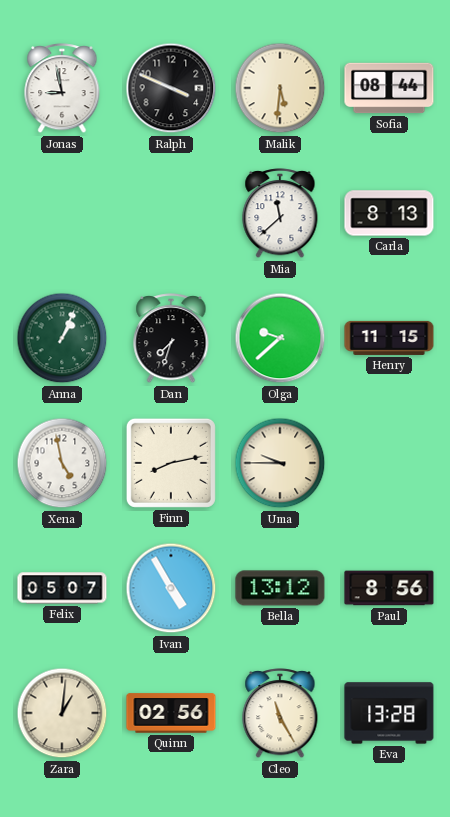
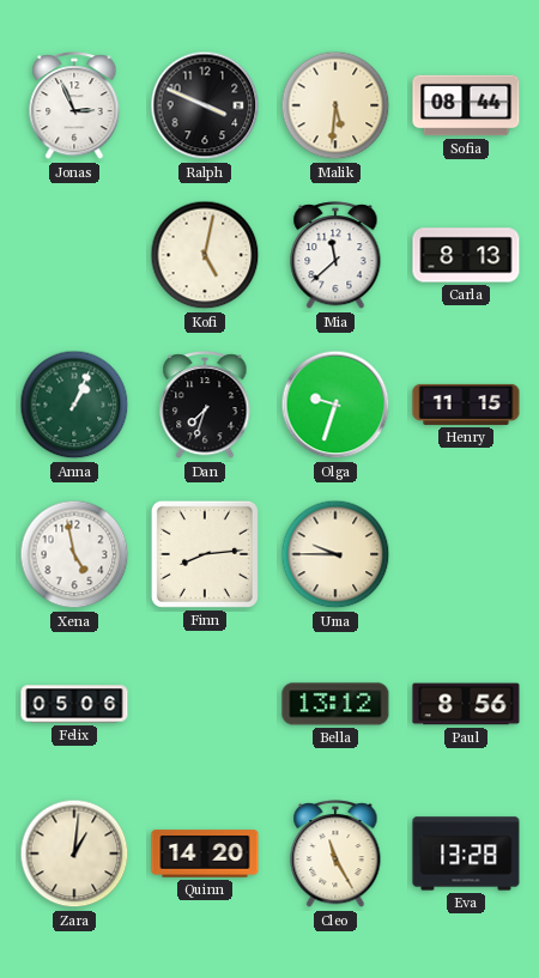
Jonas: 8:58 -> 2:56
Kofi: none -> 5:02
Olga: 9:38 -> 9:33
Finn: 8:13 -> 8:14
Felix: 05:07 -> 05:06
Ivan: 4:55 -> none
Quinn: 02:56 -> 14:20
